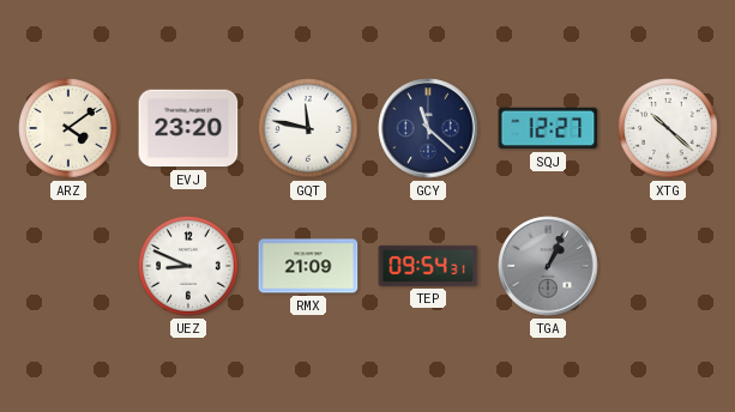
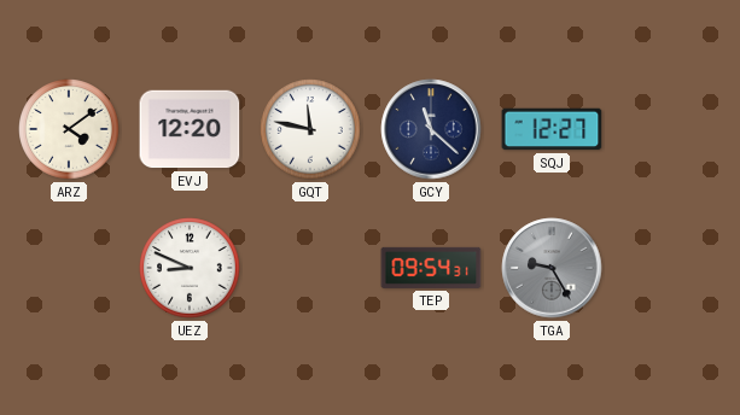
EVJ: 23:20 -> 12:20
XTG: 10:22 -> none
RMX: 21:09 -> none
TGA: 1:04 -> 9:25
